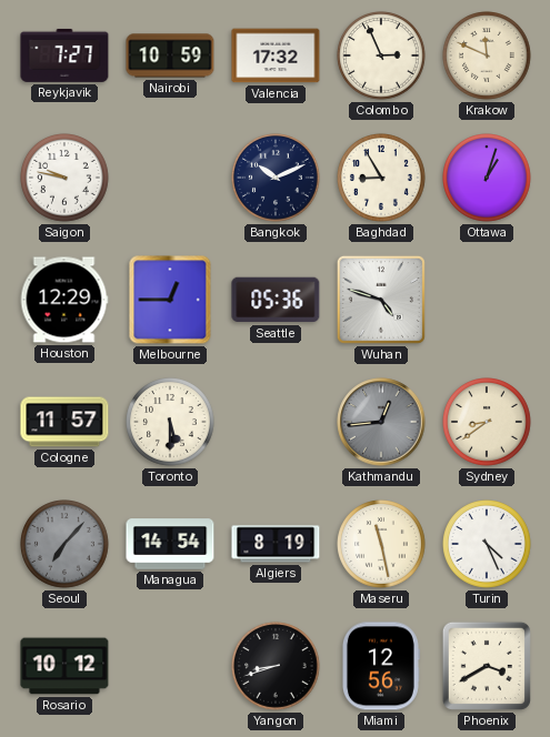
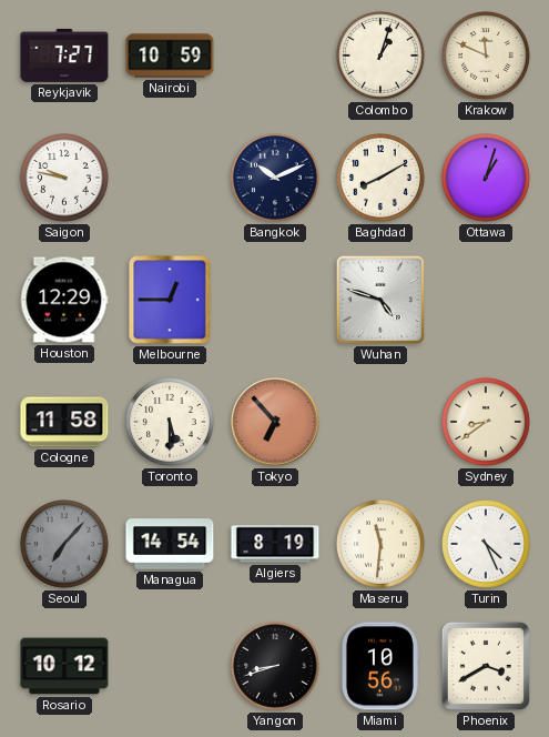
Valencia: 17:32 -> none
Colombo: 2:56 -> 1:03
Baghdad: 8:55 -> 8:10
Seattle: 05:36 -> none
Cologne: 11:57 -> 11:58
Tokyo: none -> 6:53
Kathmandu: 12:44 -> none
Maseru: 11:28 -> 11:31
Miami: 12:56 -> 10:56
